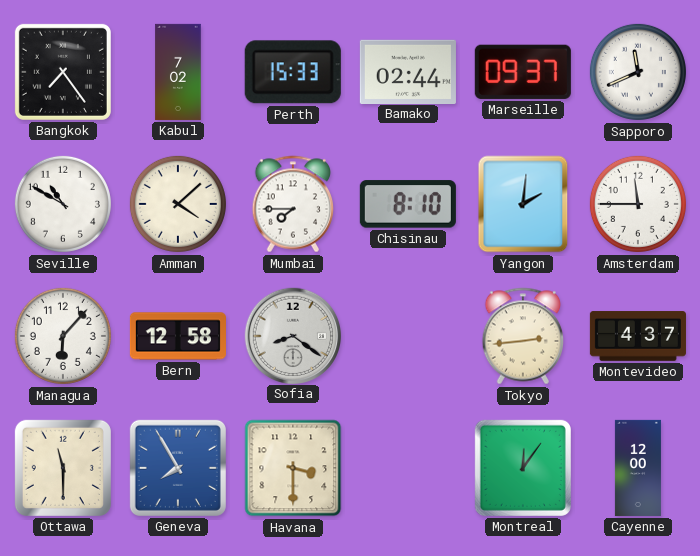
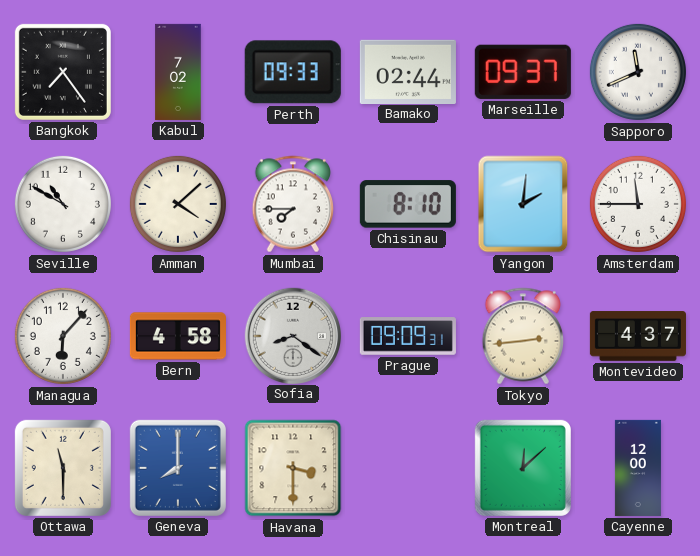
Perth: 15:33 -> 09:33
Bern: 12:58 -> 4:58
Prague: none -> 09:09
Geneva: 7:55 -> 8:00
Montreal: 12:06 -> 12:08
